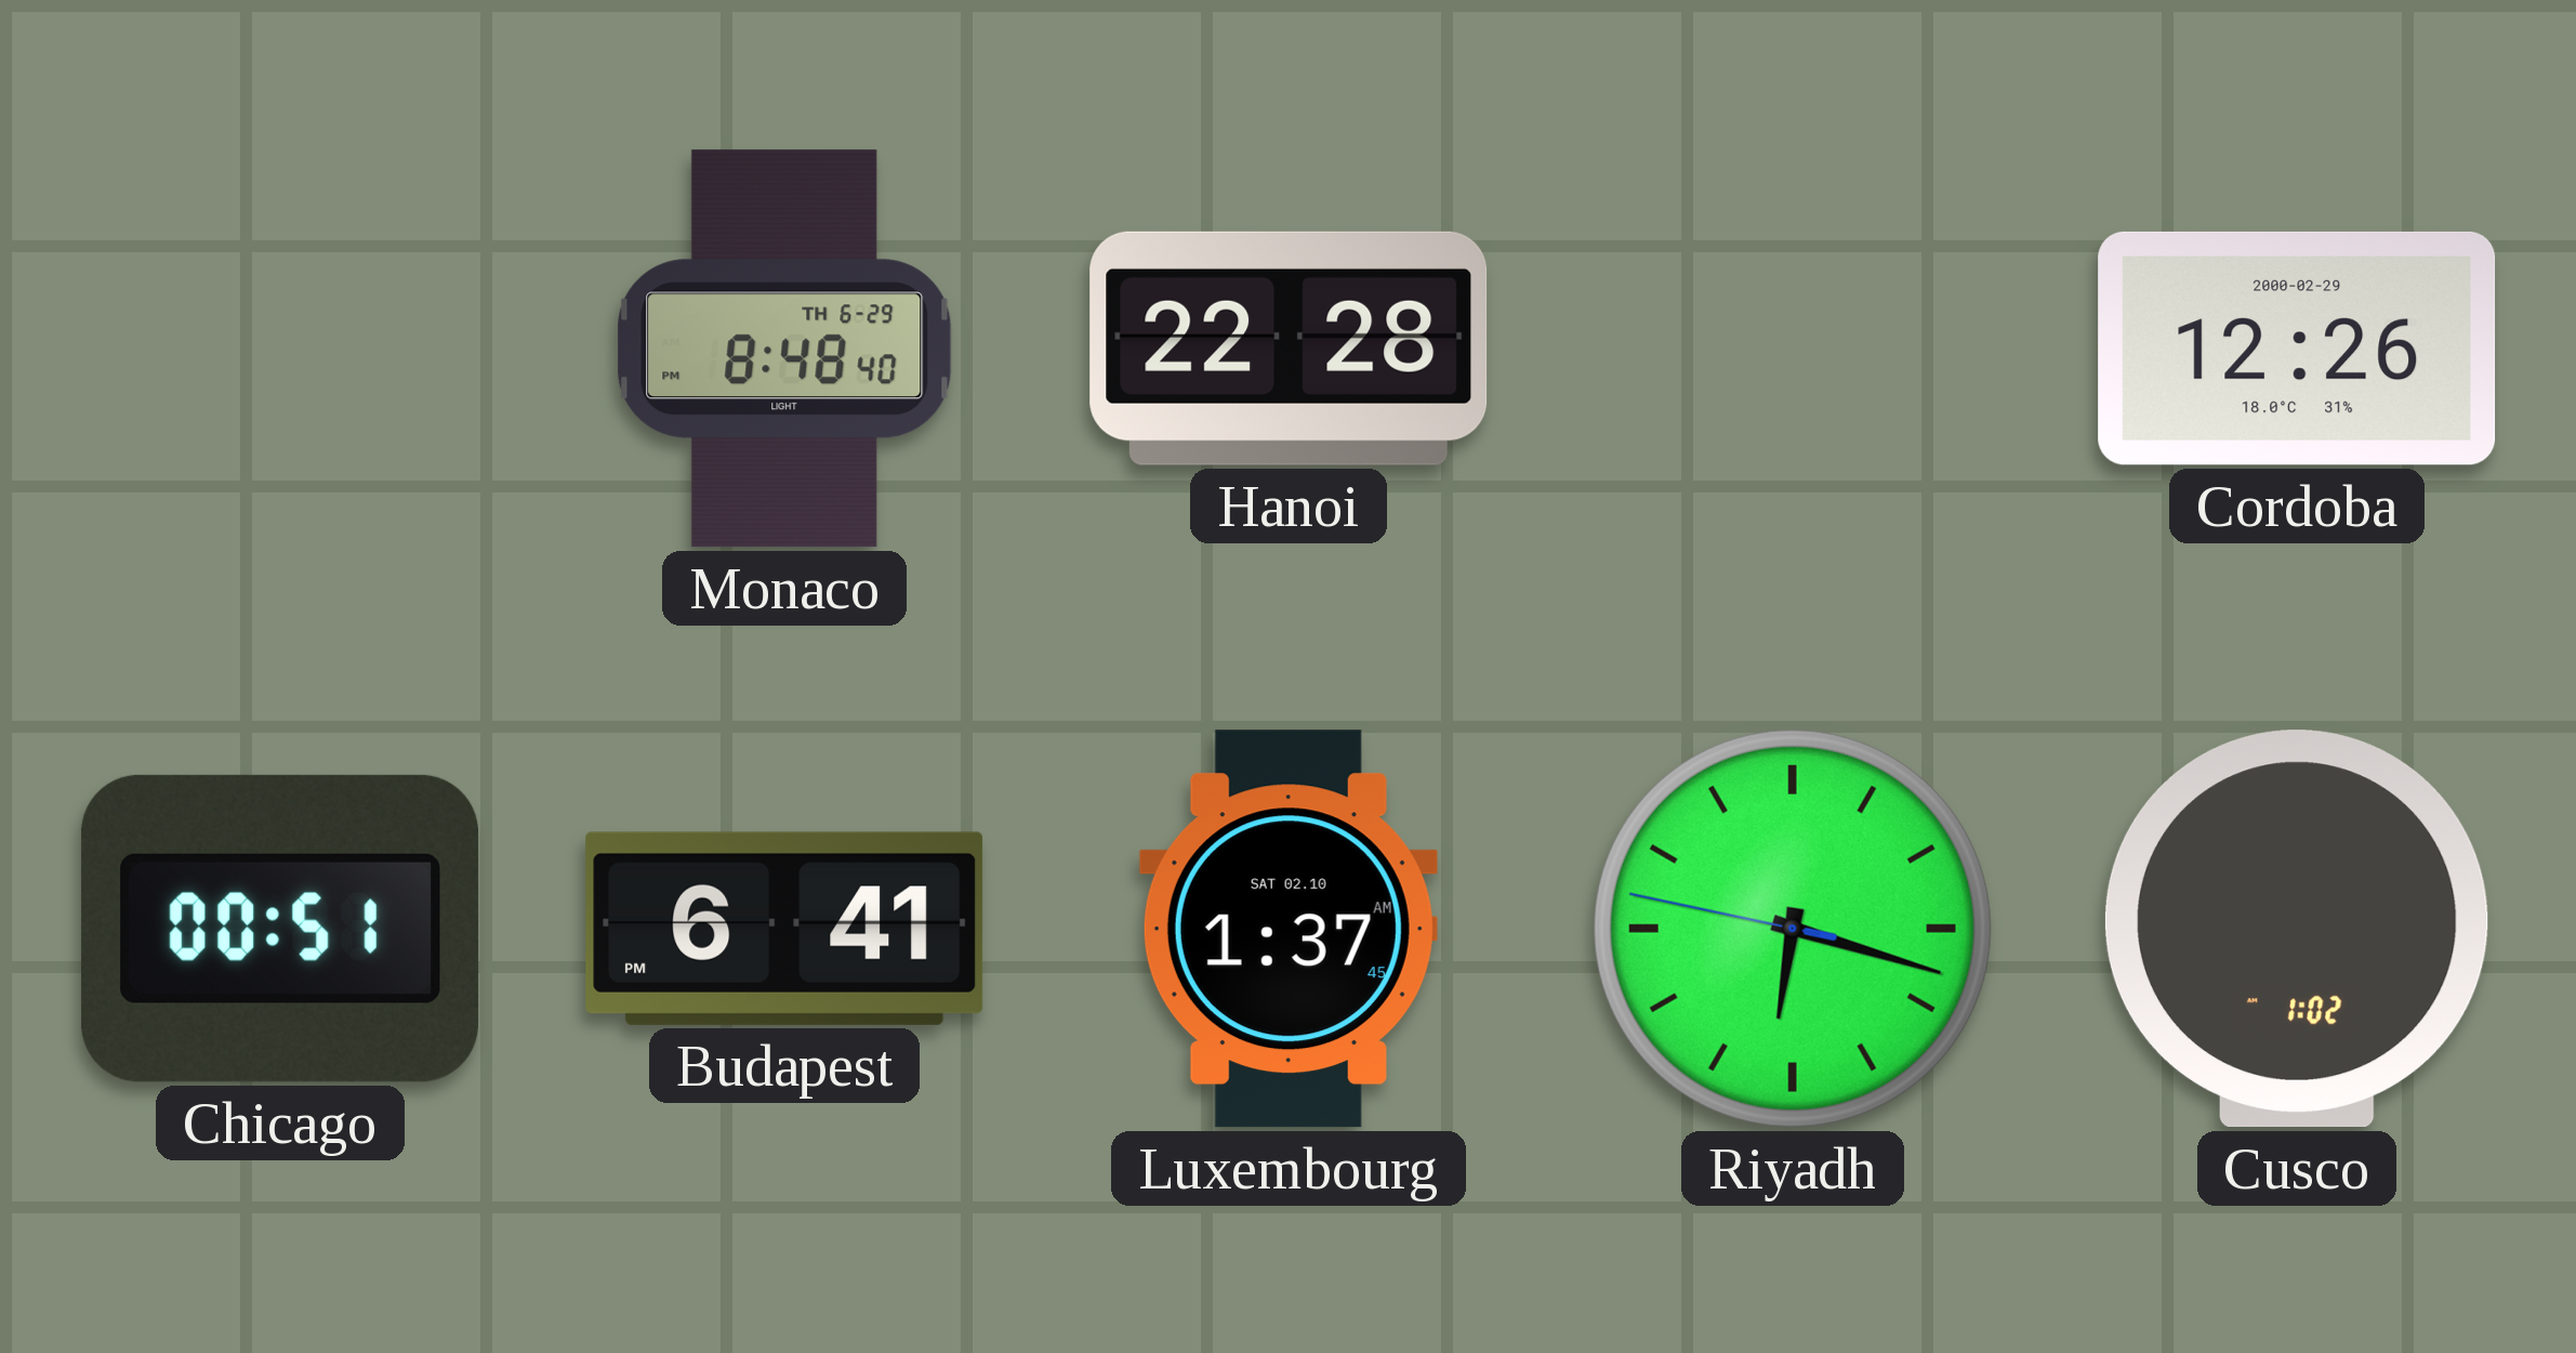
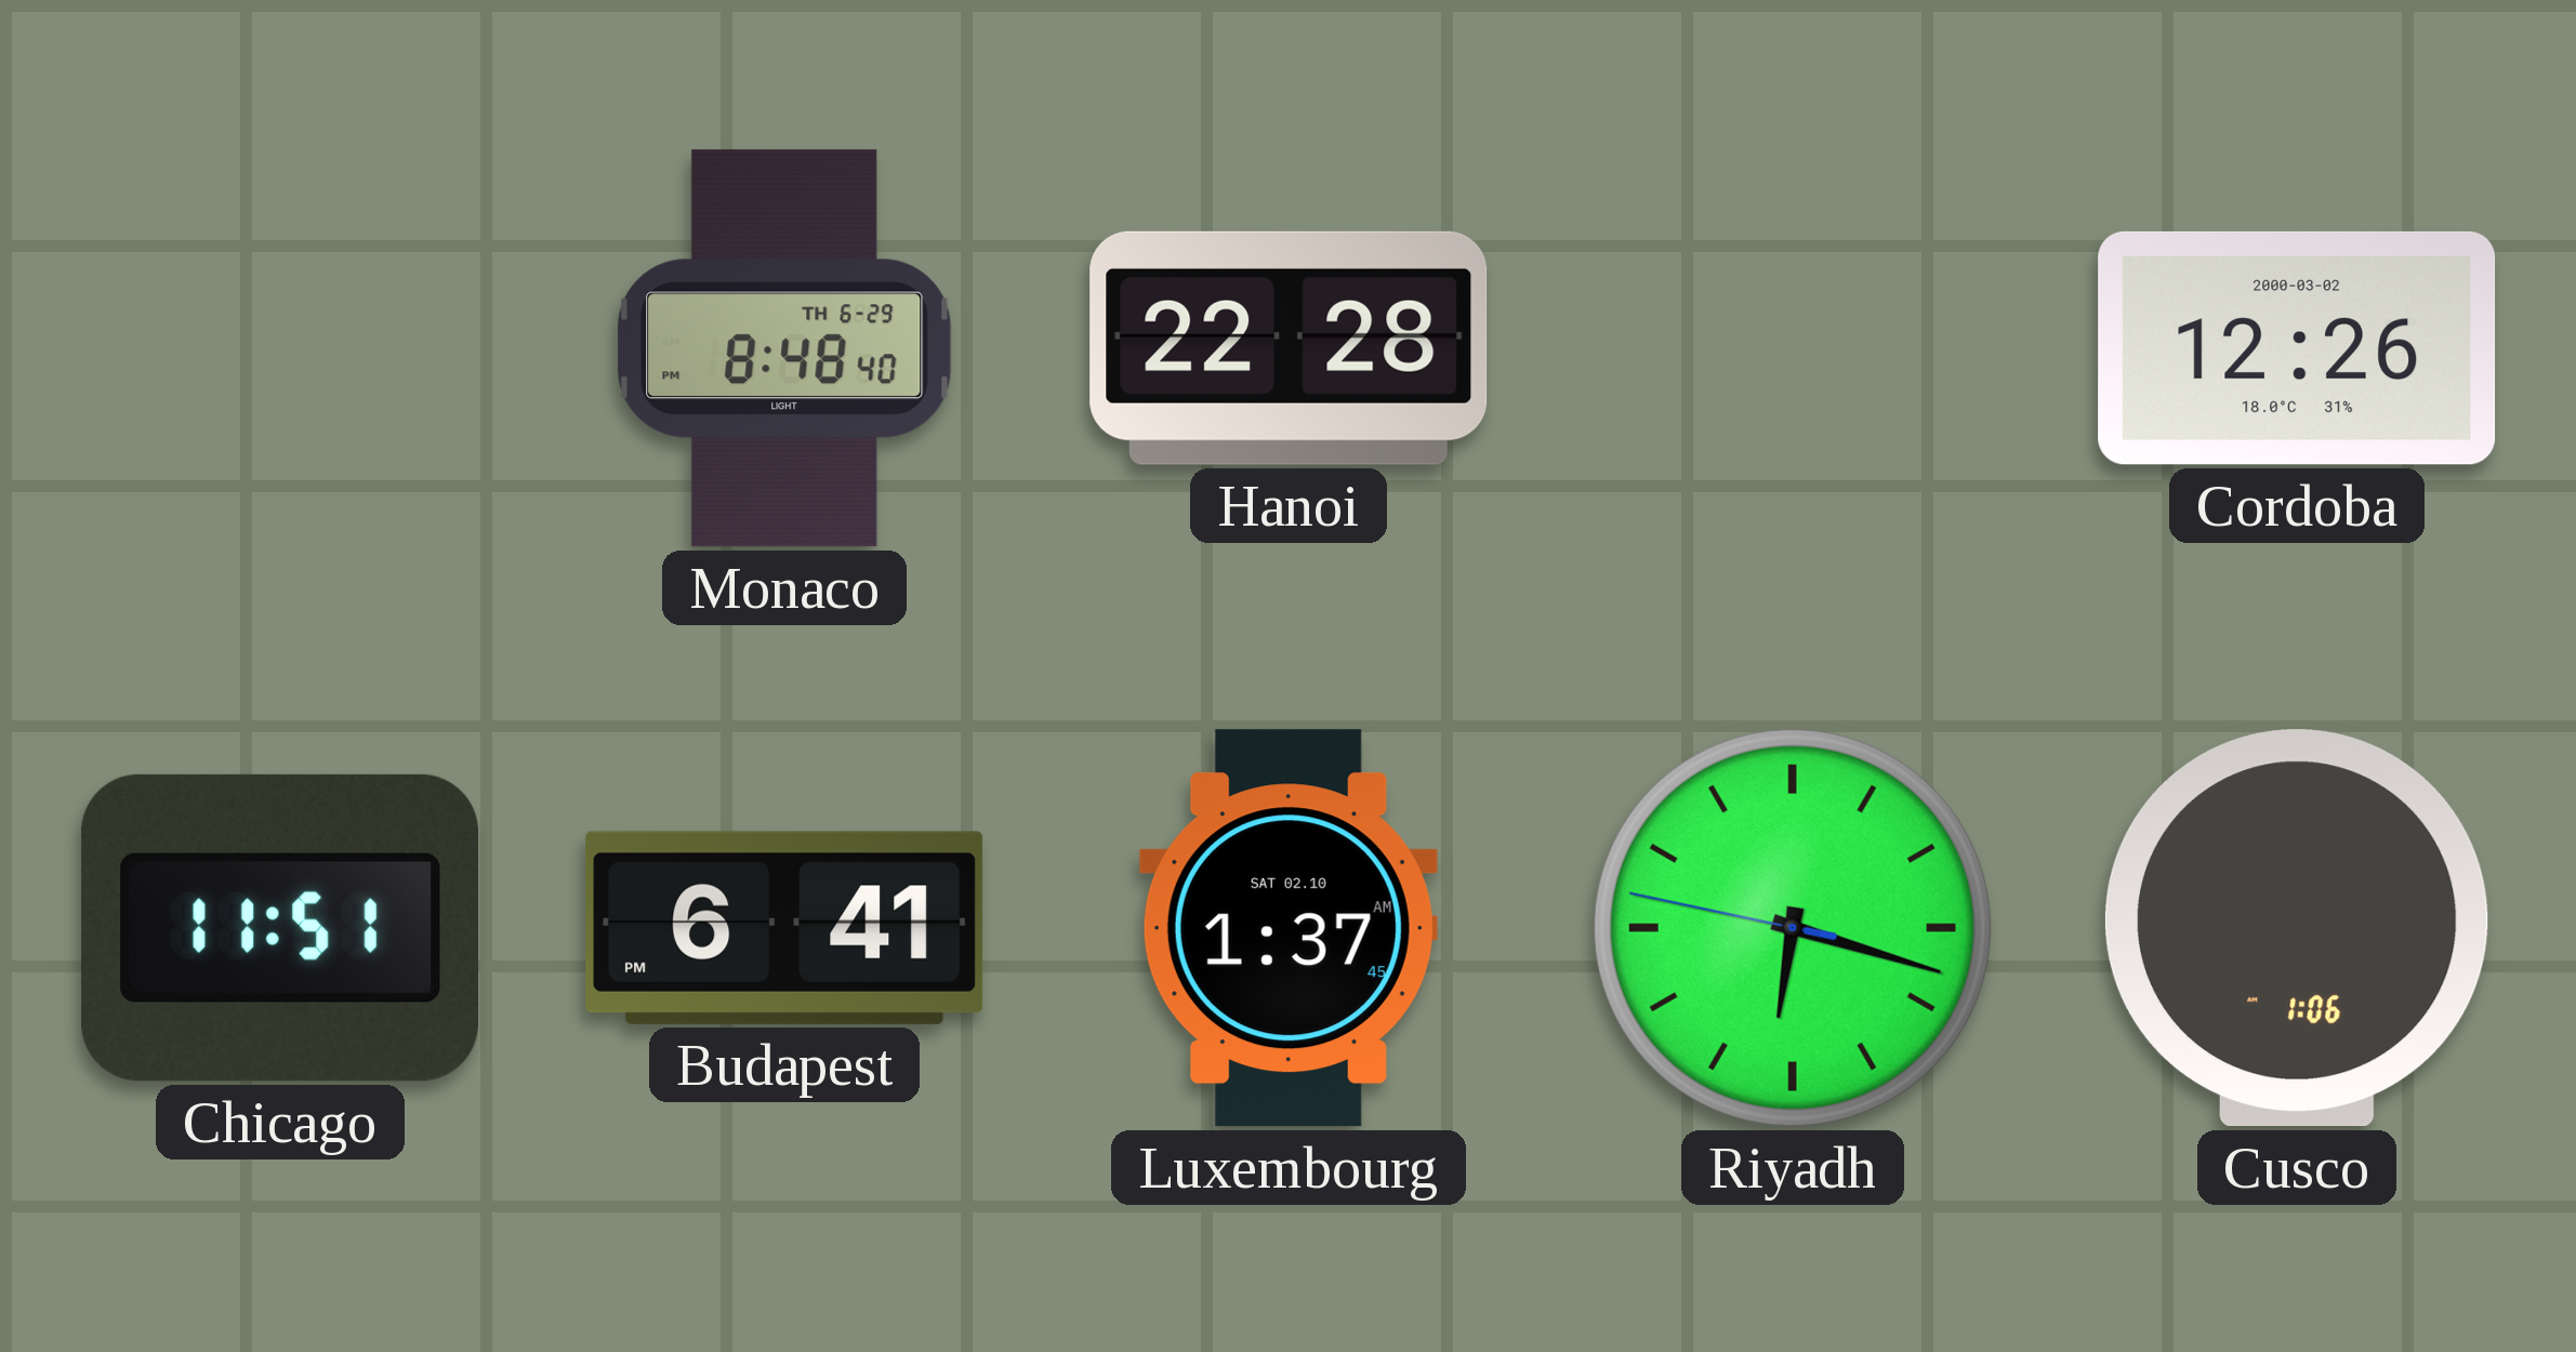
Cordoba date: 2000-02-29 -> 2000-03-02
Chicago: 00:51 -> 11:51
Cusco: 1:02 -> 1:06
